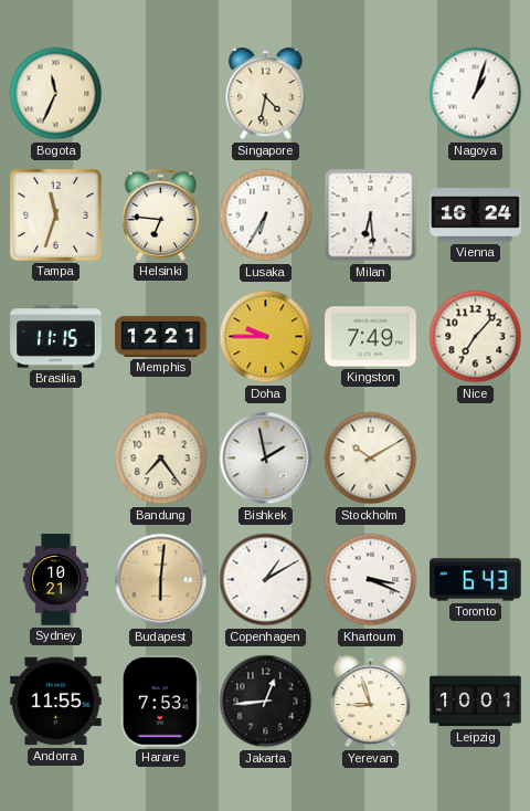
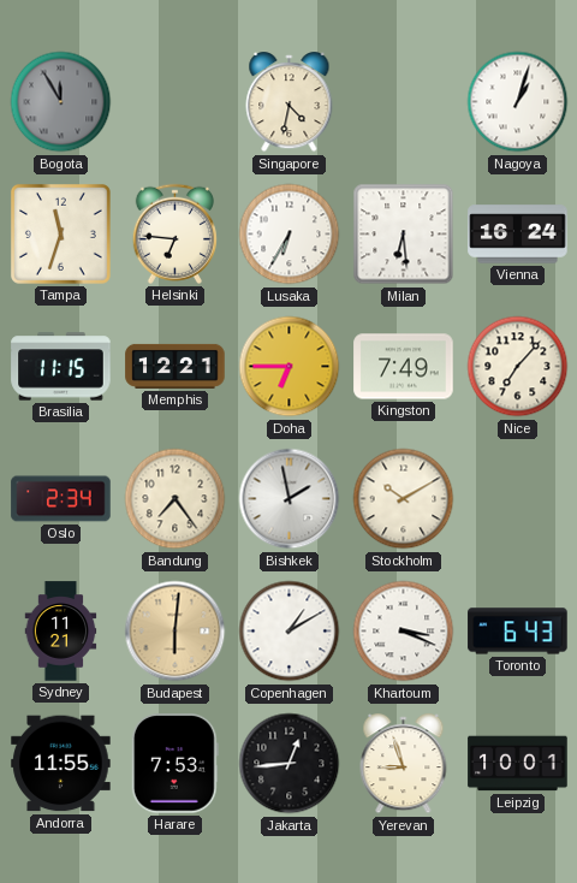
Bogota: 11:34 -> 11:55
Bogota dial: cream -> grey
Doha: 9:45 -> 6:45
Oslo: none -> 2:34
Sydney: 10:21 -> 11:21
